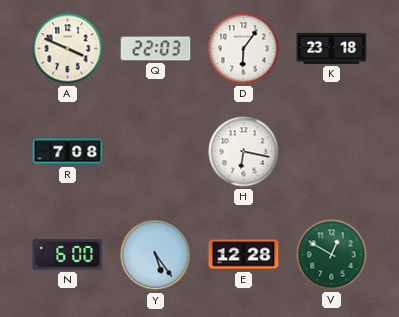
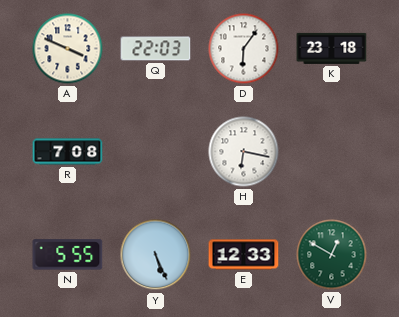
N: 6:00 -> 5:55
Y: 5:24 -> 5:26
E: 12:28 -> 12:33
